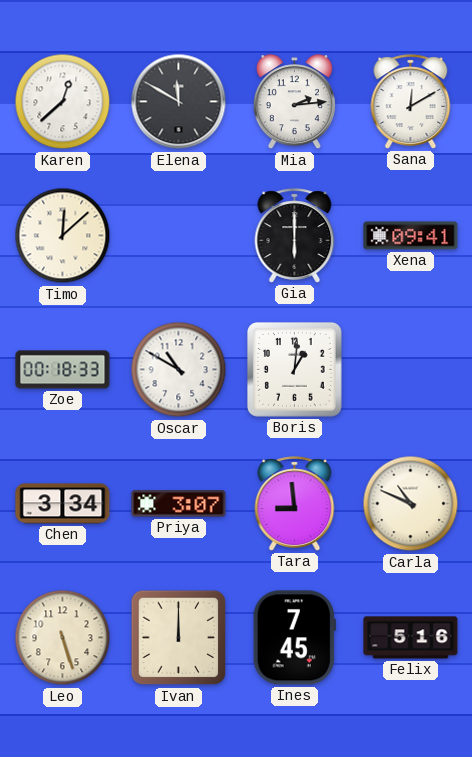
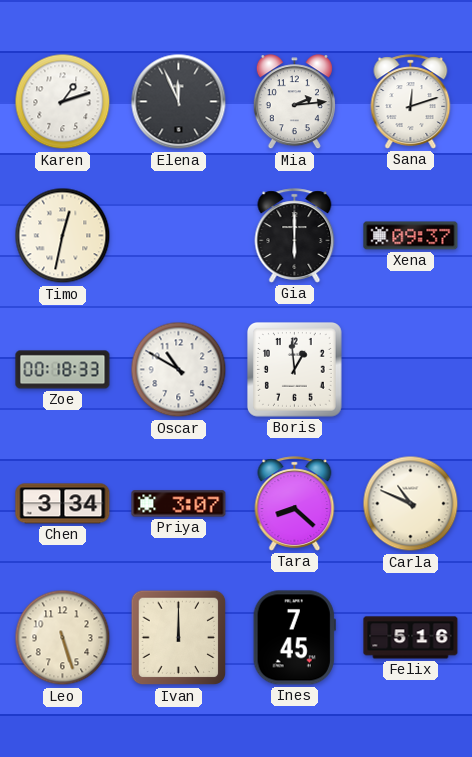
Karen: 12:38 -> 1:12
Elena: 11:50 -> 11:56
Sana: 12:10 -> 12:12
Timo: 12:08 -> 12:32
Xena: 09:41 -> 09:37
Boris: 1:01 -> 12:59
Tara: 8:59 -> 8:22
